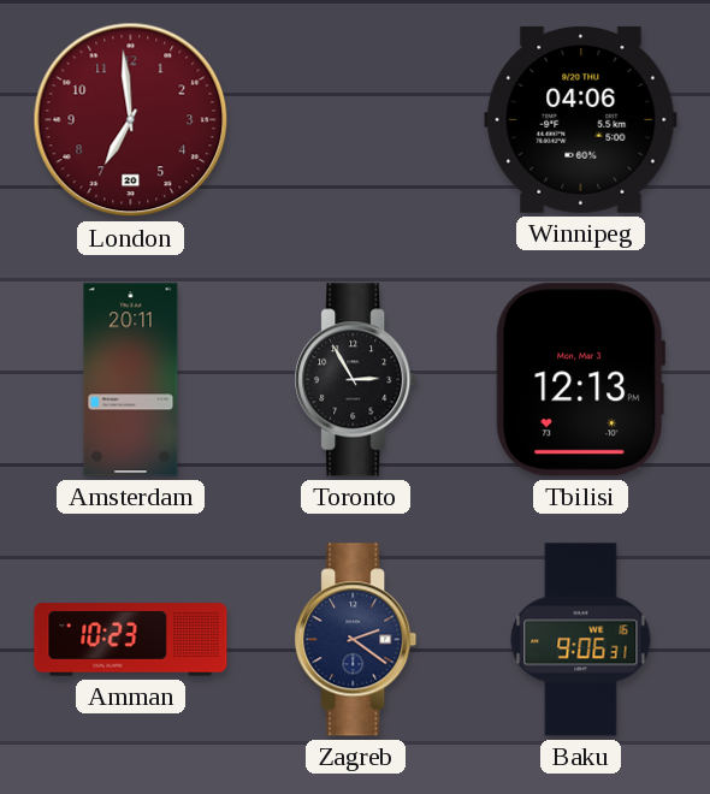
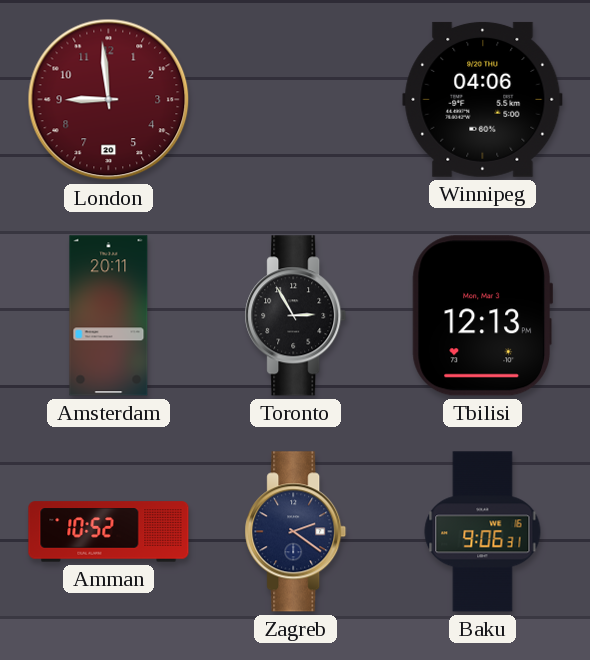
London: 6:59 -> 8:59
Amman: 10:23 -> 10:52
